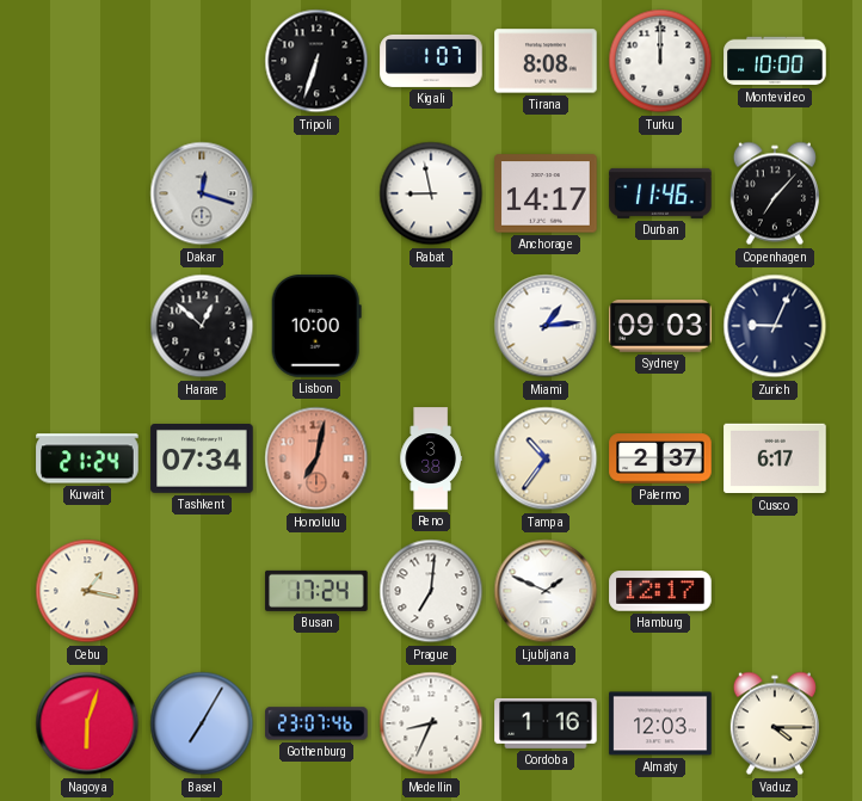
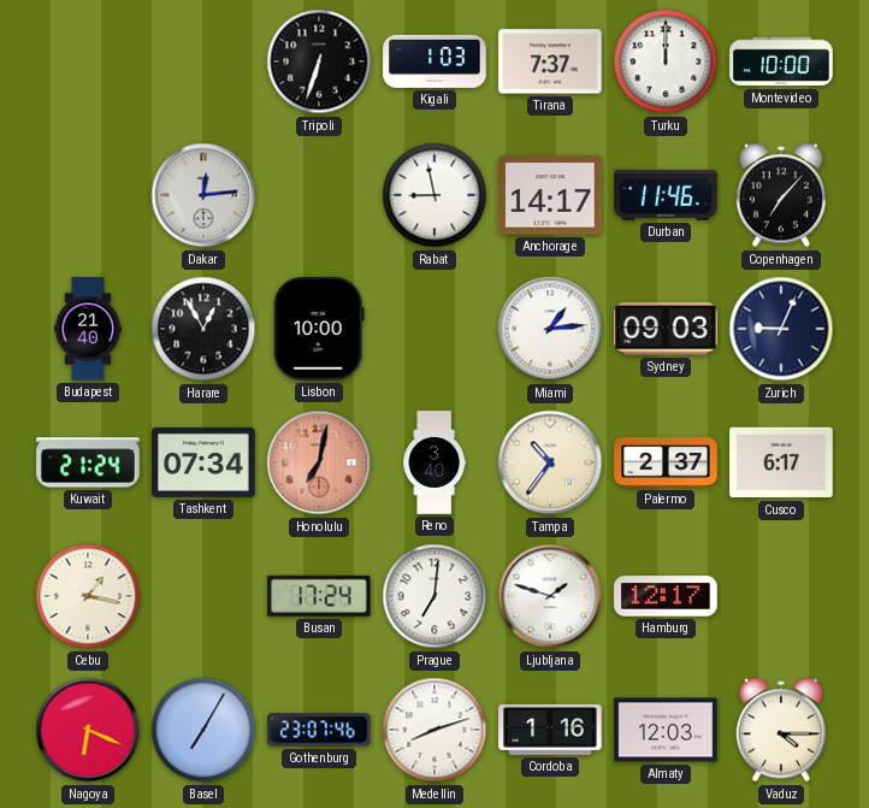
Kigali: 1:07 -> 1:03
Tirana: 8:08 -> 7:37
Dakar: 12:18 -> 12:14
Budapest: none -> 21:40
Harare: 12:52 -> 12:55
Reno: 3:38 -> 3:40
Ljubljana: 1:49 -> 1:48
Nagoya: 6:03 -> 6:19
Medellin: 8:34 -> 8:12
